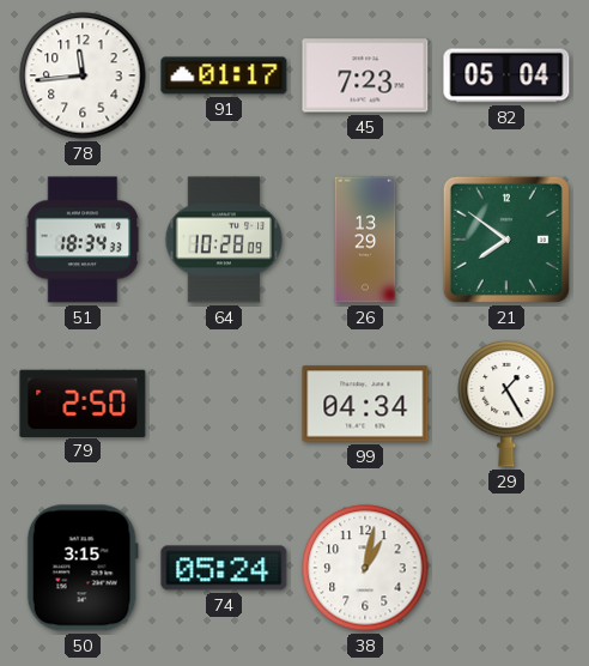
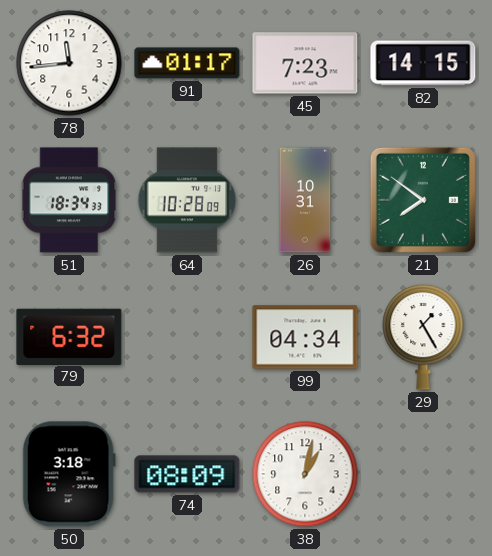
82: 05:04 -> 14:15
26: 13:29 -> 10:31
79: 2:50 -> 6:32
50: 3:15 -> 3:18
74: 05:24 -> 08:09
